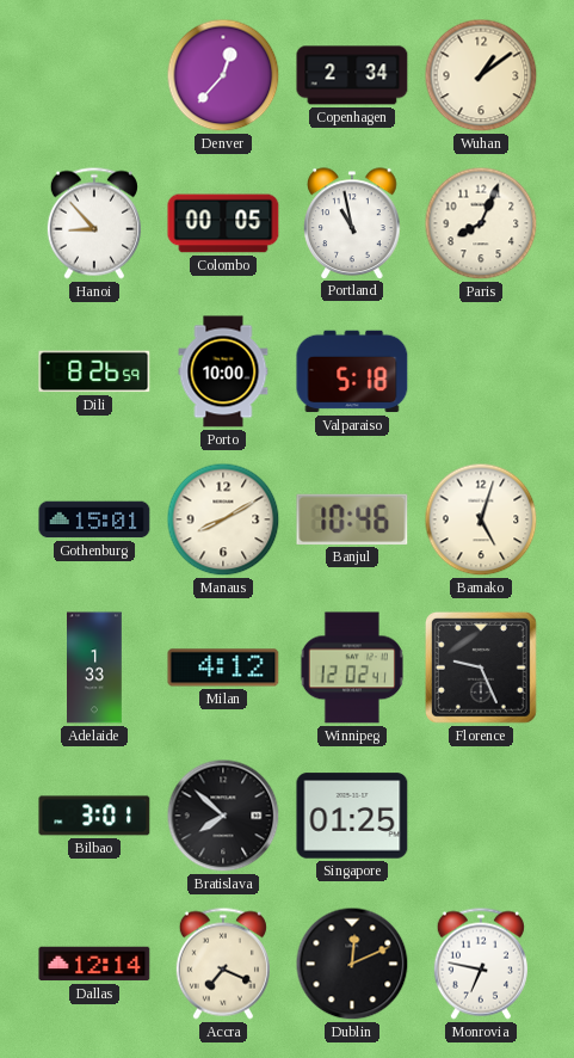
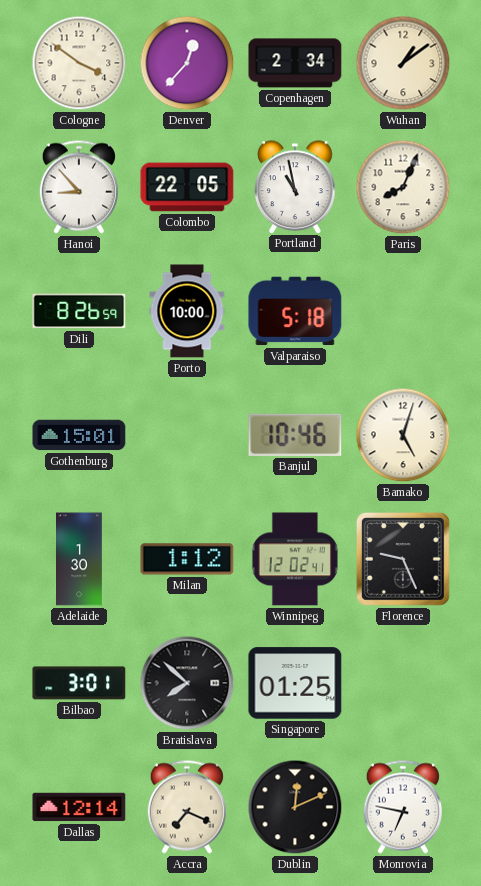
Cologne: none -> 3:51
Colombo: 00:05 -> 22:05
Manaus: 8:10 -> none
Adelaide: 1:33 -> 1:30
Milan: 4:12 -> 1:12
